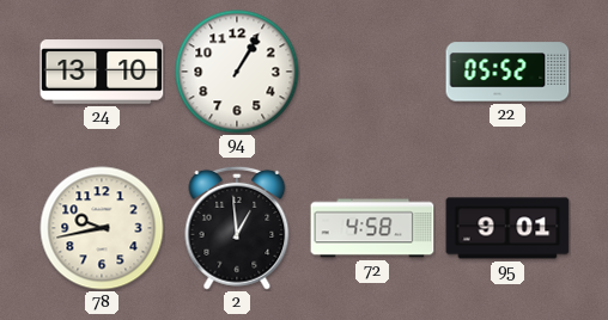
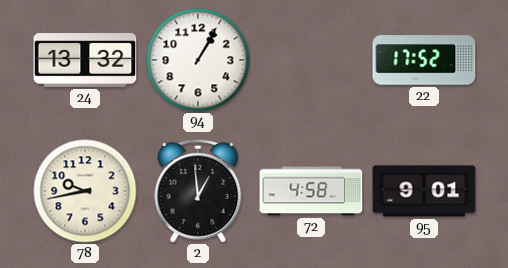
24: 13:10 -> 13:32
22: 05:52 -> 17:52
